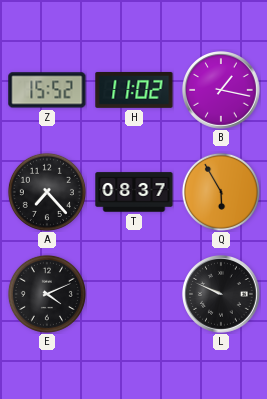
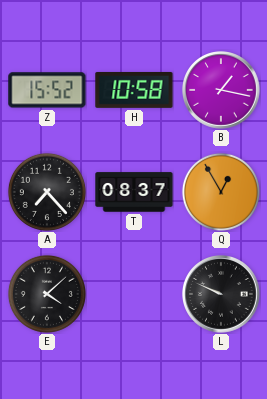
H: 11:02 -> 10:58
Q: 5:55 -> 12:55
E: 4:11 -> 4:08
